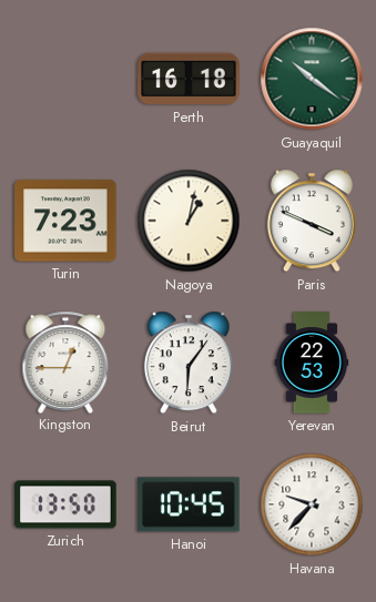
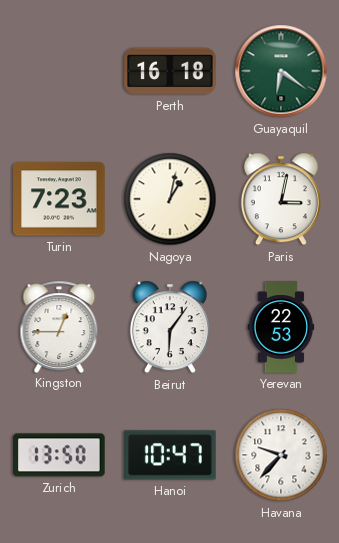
Guayaquil: 10:21 -> 6:21
Paris: 3:49 -> 3:02
Hanoi: 10:45 -> 10:47
